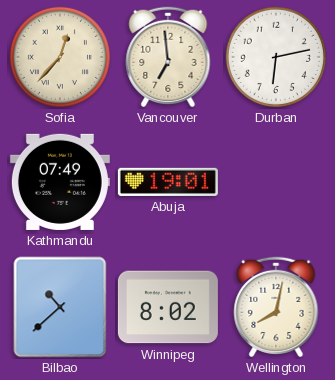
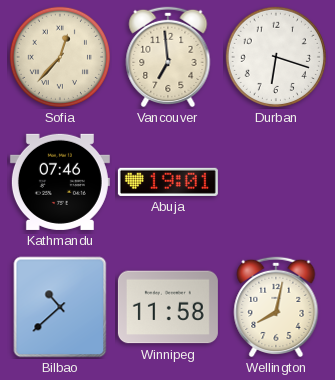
Durban: 6:13 -> 6:18
Kathmandu: 07:49 -> 07:46
Winnipeg: 8:02 -> 11:58
